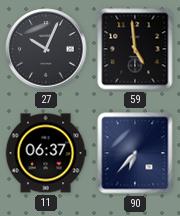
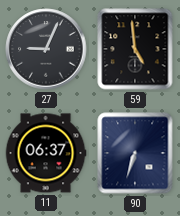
27: 10:04 -> 9:04
90: 6:37 -> 6:33
